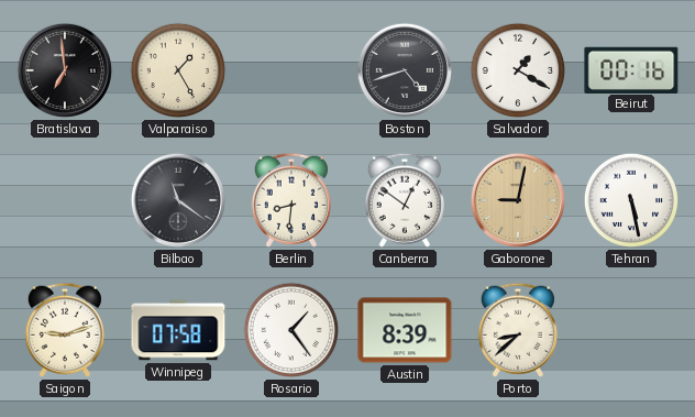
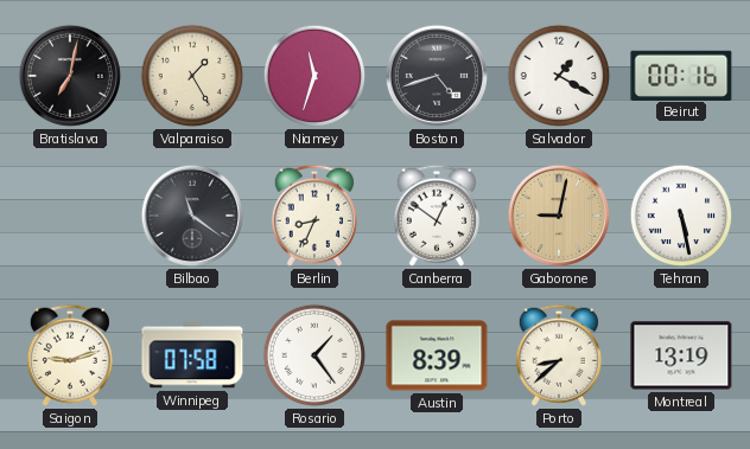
Bratislava: 6:59 -> 7:02
Niamey: none -> 11:33
Berlin: 8:31 -> 8:34
Montreal: none -> 13:19
